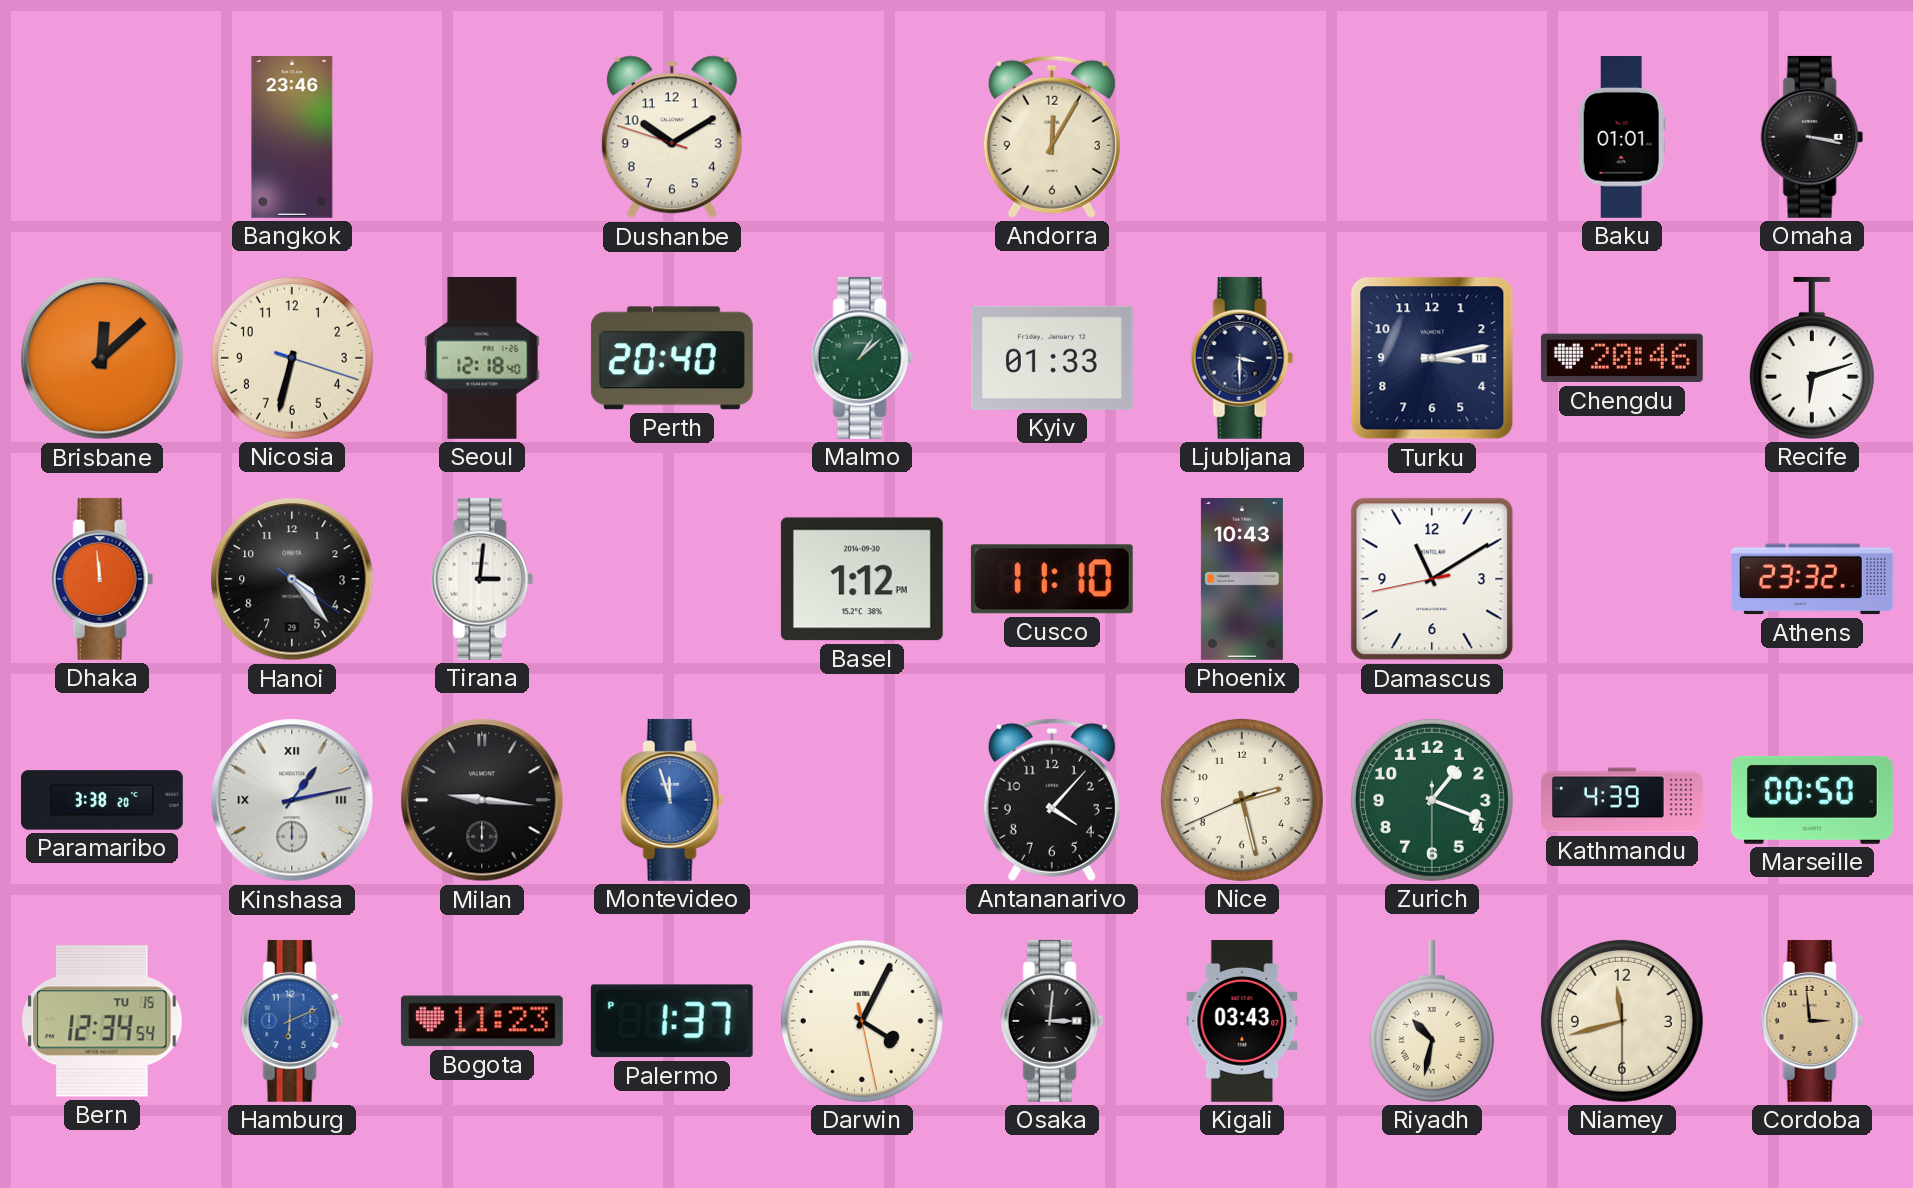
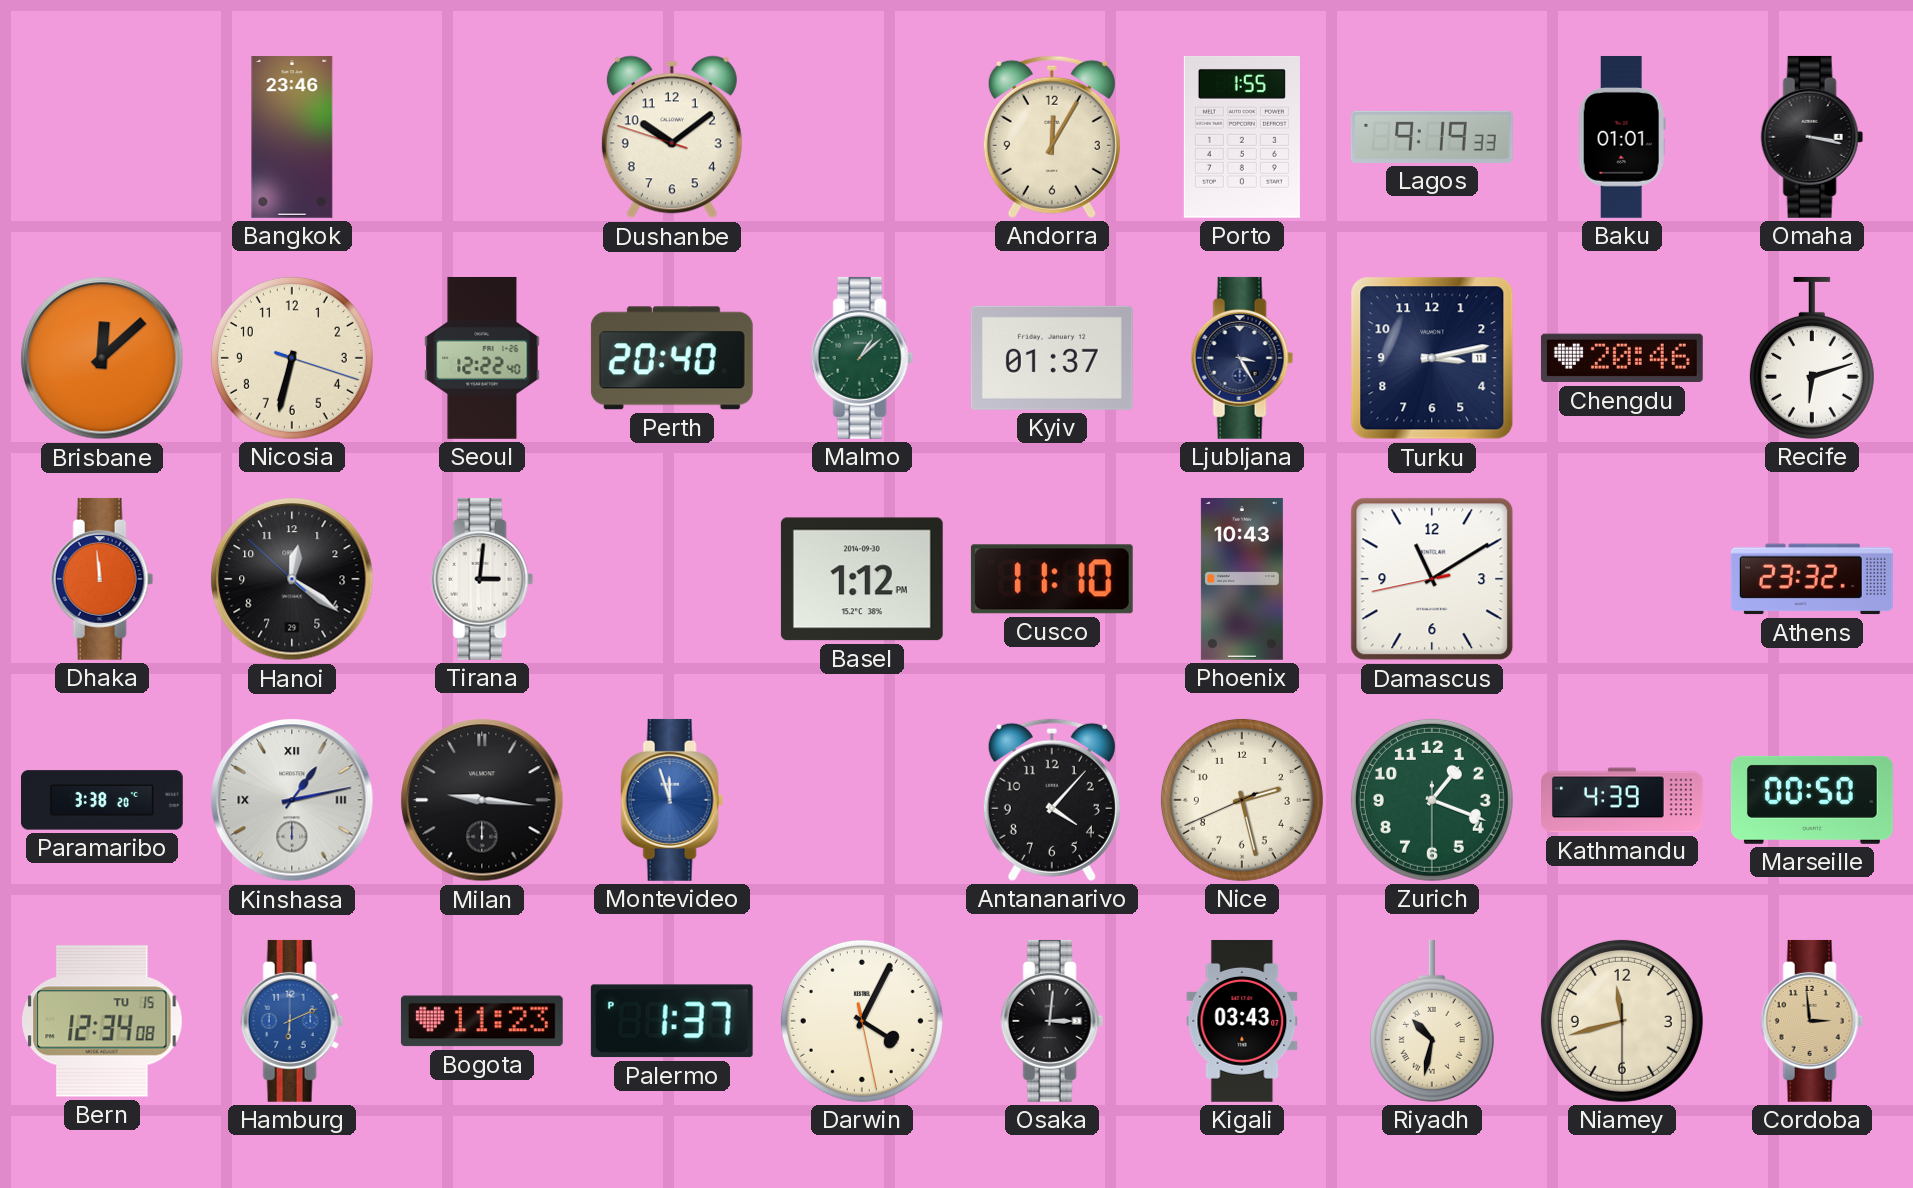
Dushanbe: 10:09 -> 10:08
Porto: none -> 1:55
Lagos: none -> 9:19
Seoul: 12:18 -> 12:22
Kyiv: 01:33 -> 01:37
Ljubljana: 3:30 -> 3:25
Hanoi: 4:23 -> 12:20
Bern: 12:34:54 -> 12:34:08
